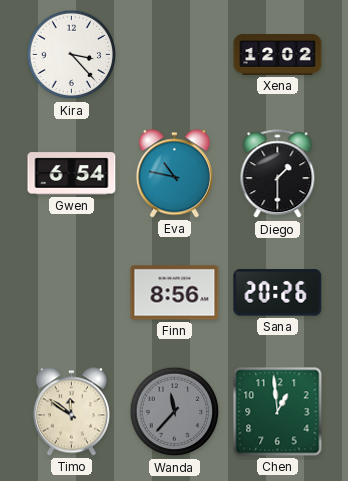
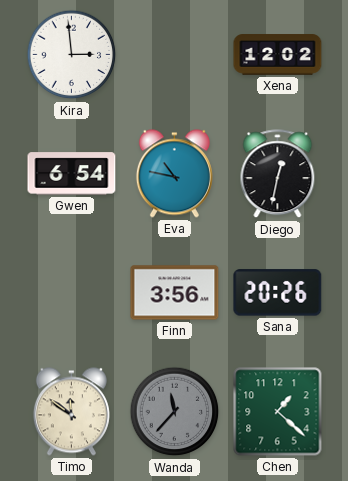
Kira: 3:23 -> 2:59
Diego: 1:30 -> 12:32
Finn: 8:56 -> 3:56
Chen: 12:59 -> 1:22
